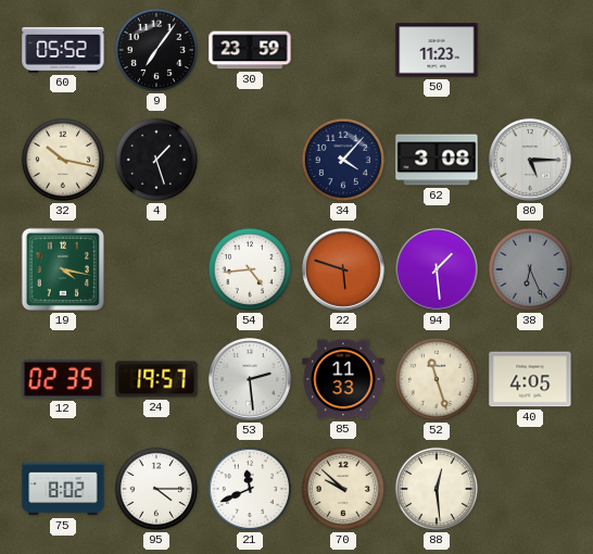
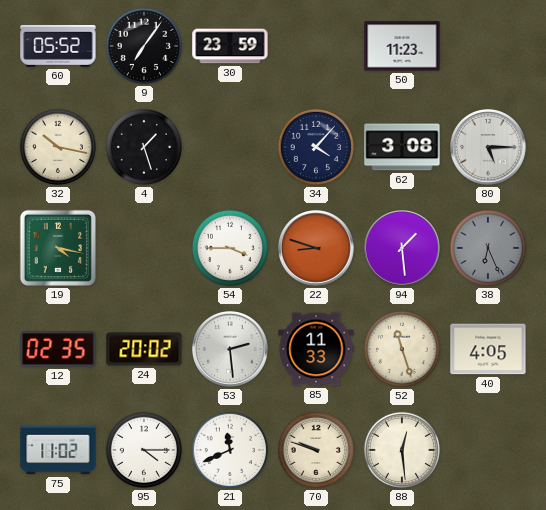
54: 4:44 -> 3:45
22: 5:48 -> 8:48
24: 19:57 -> 20:02
75: 8:02 -> 11:02
70: 9:52 -> 9:48
